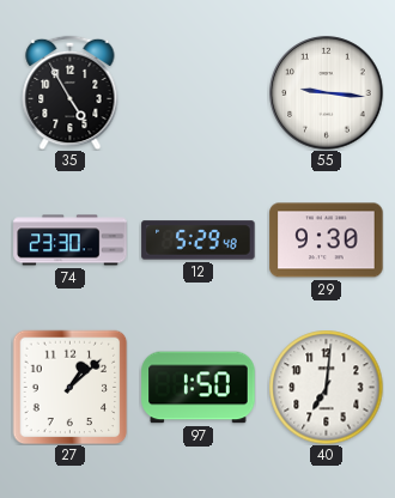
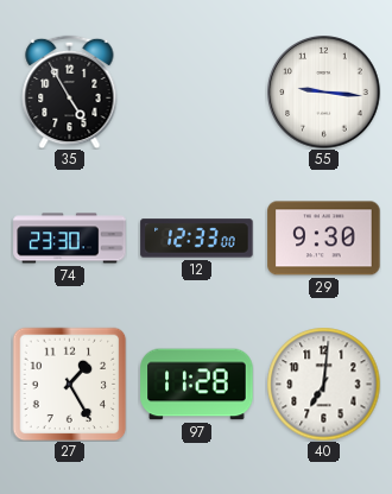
12: 5:29 -> 12:33
27: 1:08 -> 1:25
97: 1:50 -> 11:28
